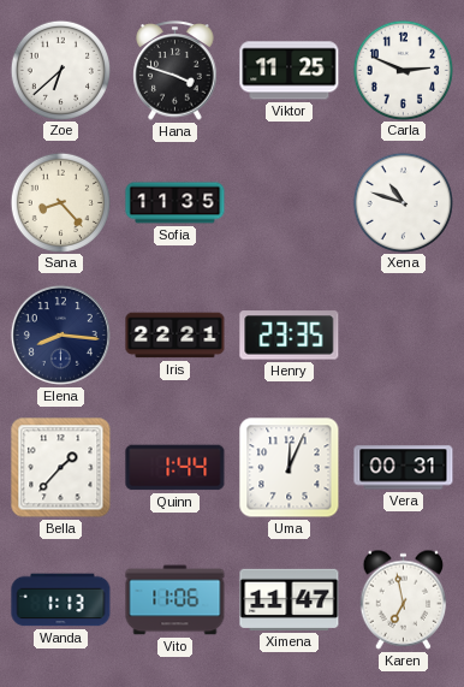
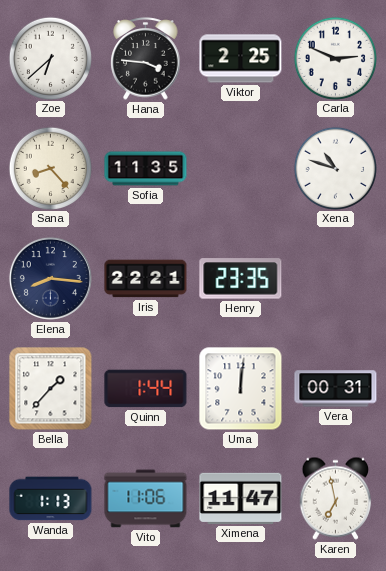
Hana: 3:48 -> 3:46
Viktor: 11:25 -> 2:25
Uma: 12:04 -> 12:01
